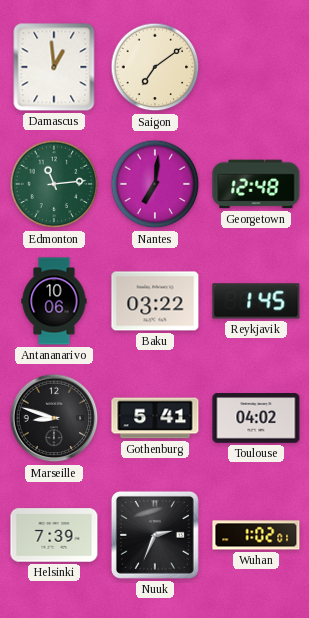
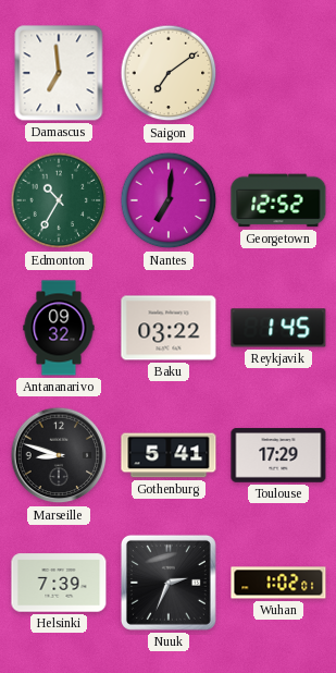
Damascus: 12:59 -> 6:59
Edmonton: 11:14 -> 10:35
Georgetown: 12:48 -> 12:52
Antananarivo: 10:06 -> 09:32
Toulouse: 04:02 -> 17:29
